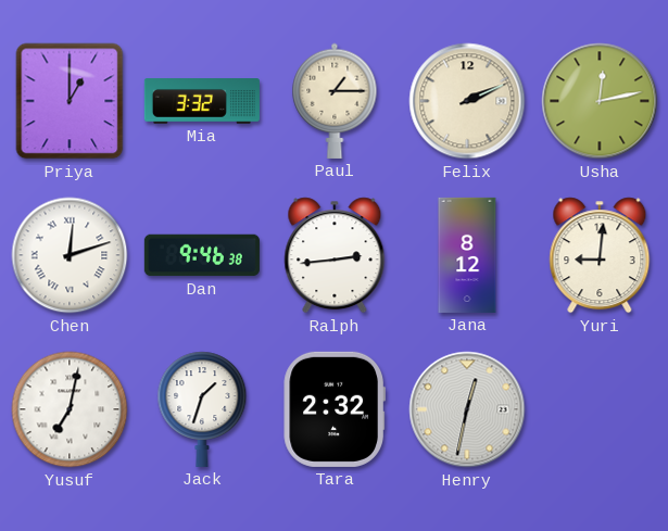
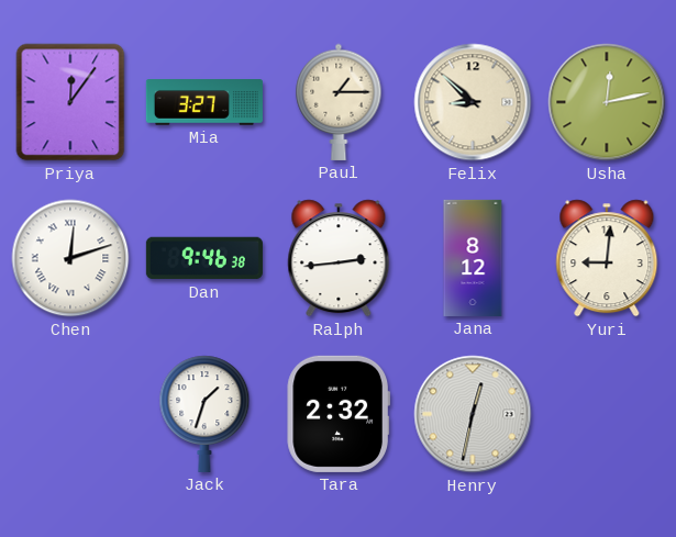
Priya: 1:00 -> 12:06
Mia: 3:32 -> 3:27
Felix: 2:11 -> 8:52
Yusuf: 7:02 -> none
